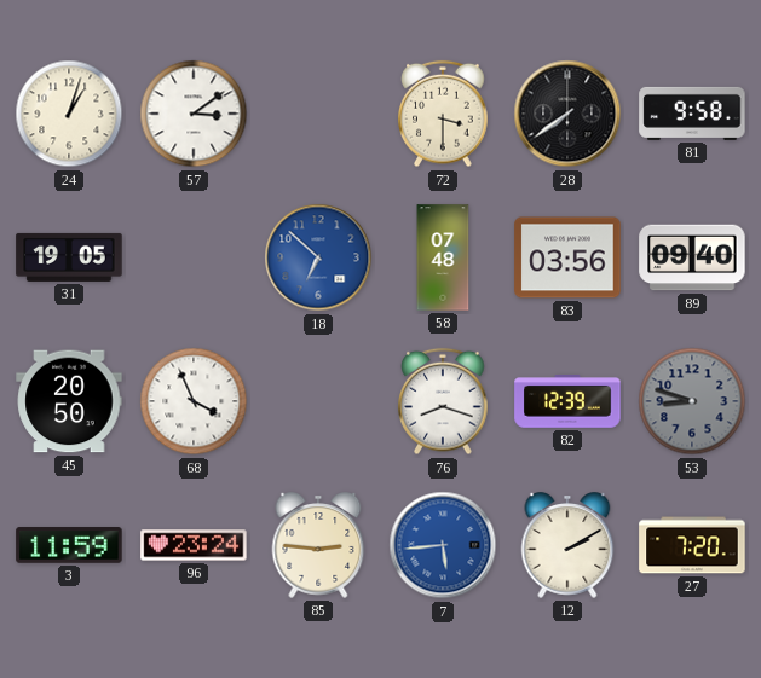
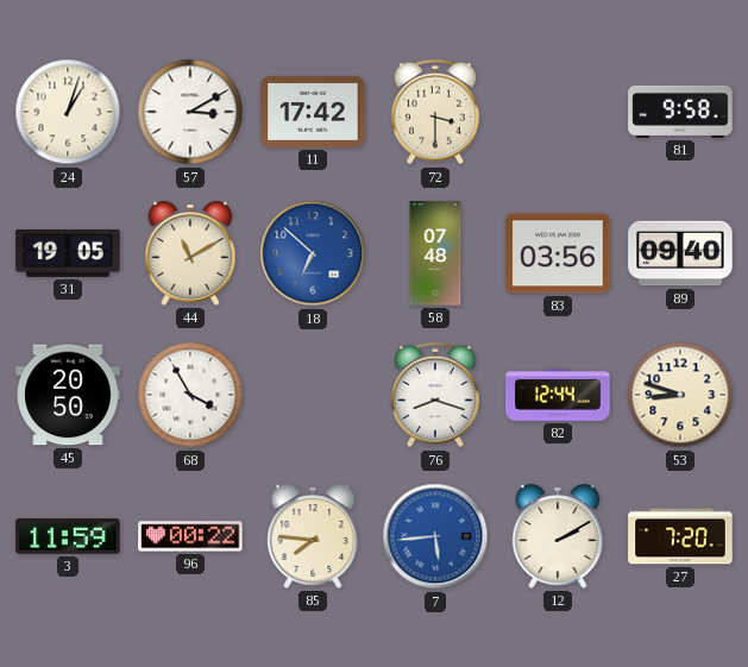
57: 3:09 -> 3:10
11: none -> 17:42
28: 7:39 -> none
44: none -> 11:10
68: 3:56 -> 3:55
82: 12:39 -> 12:44
53 dial: grey -> cream
96: 23:24 -> 00:22
85: 2:46 -> 7:46
